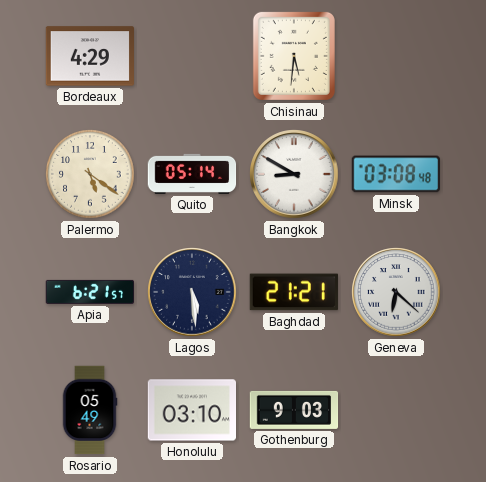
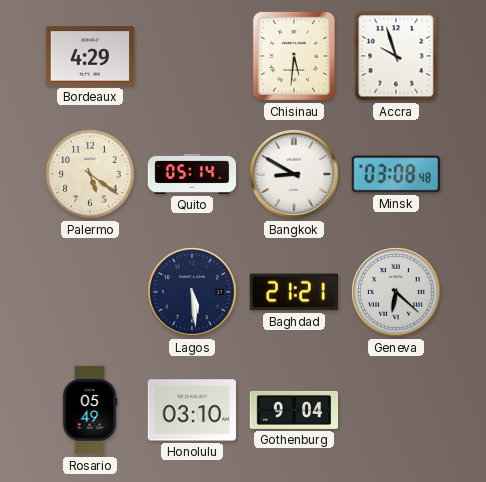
Accra: none -> 9:57
Apia: 6:21 -> none
Gothenburg: 9:03 -> 9:04
